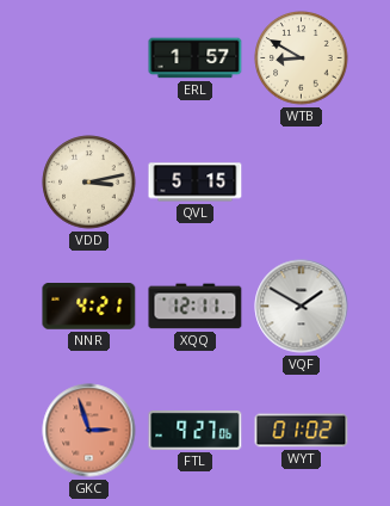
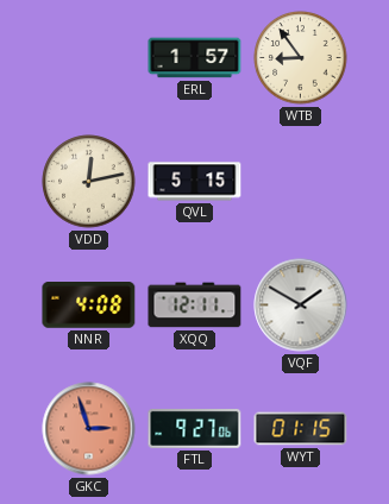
WTB: 8:50 -> 8:54
VDD: 3:13 -> 12:13
NNR: 4:21 -> 4:08
WYT: 01:02 -> 01:15
